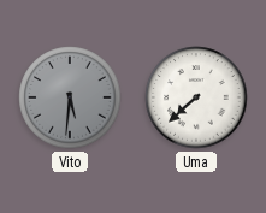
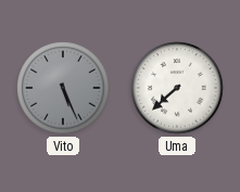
Vito: 5:31 -> 5:26
